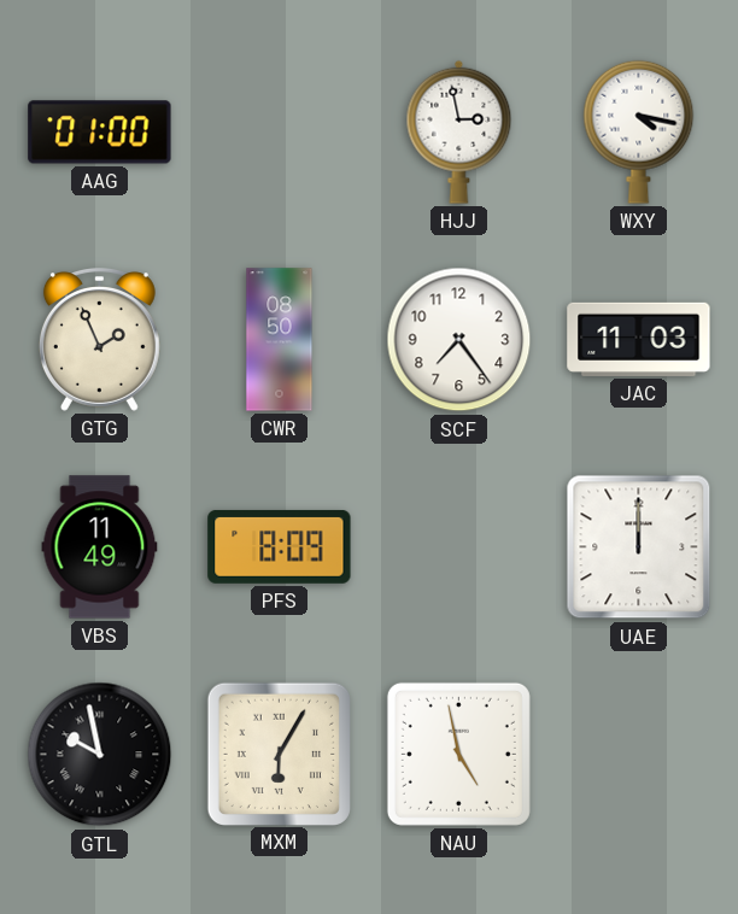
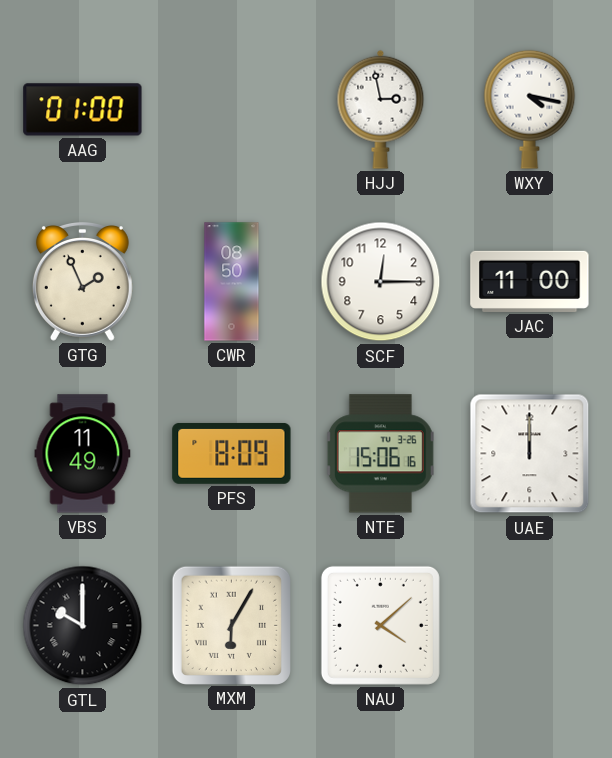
SCF: 7:24 -> 12:15
JAC: 11:03 -> 11:00
NTE: none -> 15:06
GTL: 9:58 -> 10:00
NAU: 4:58 -> 4:08
